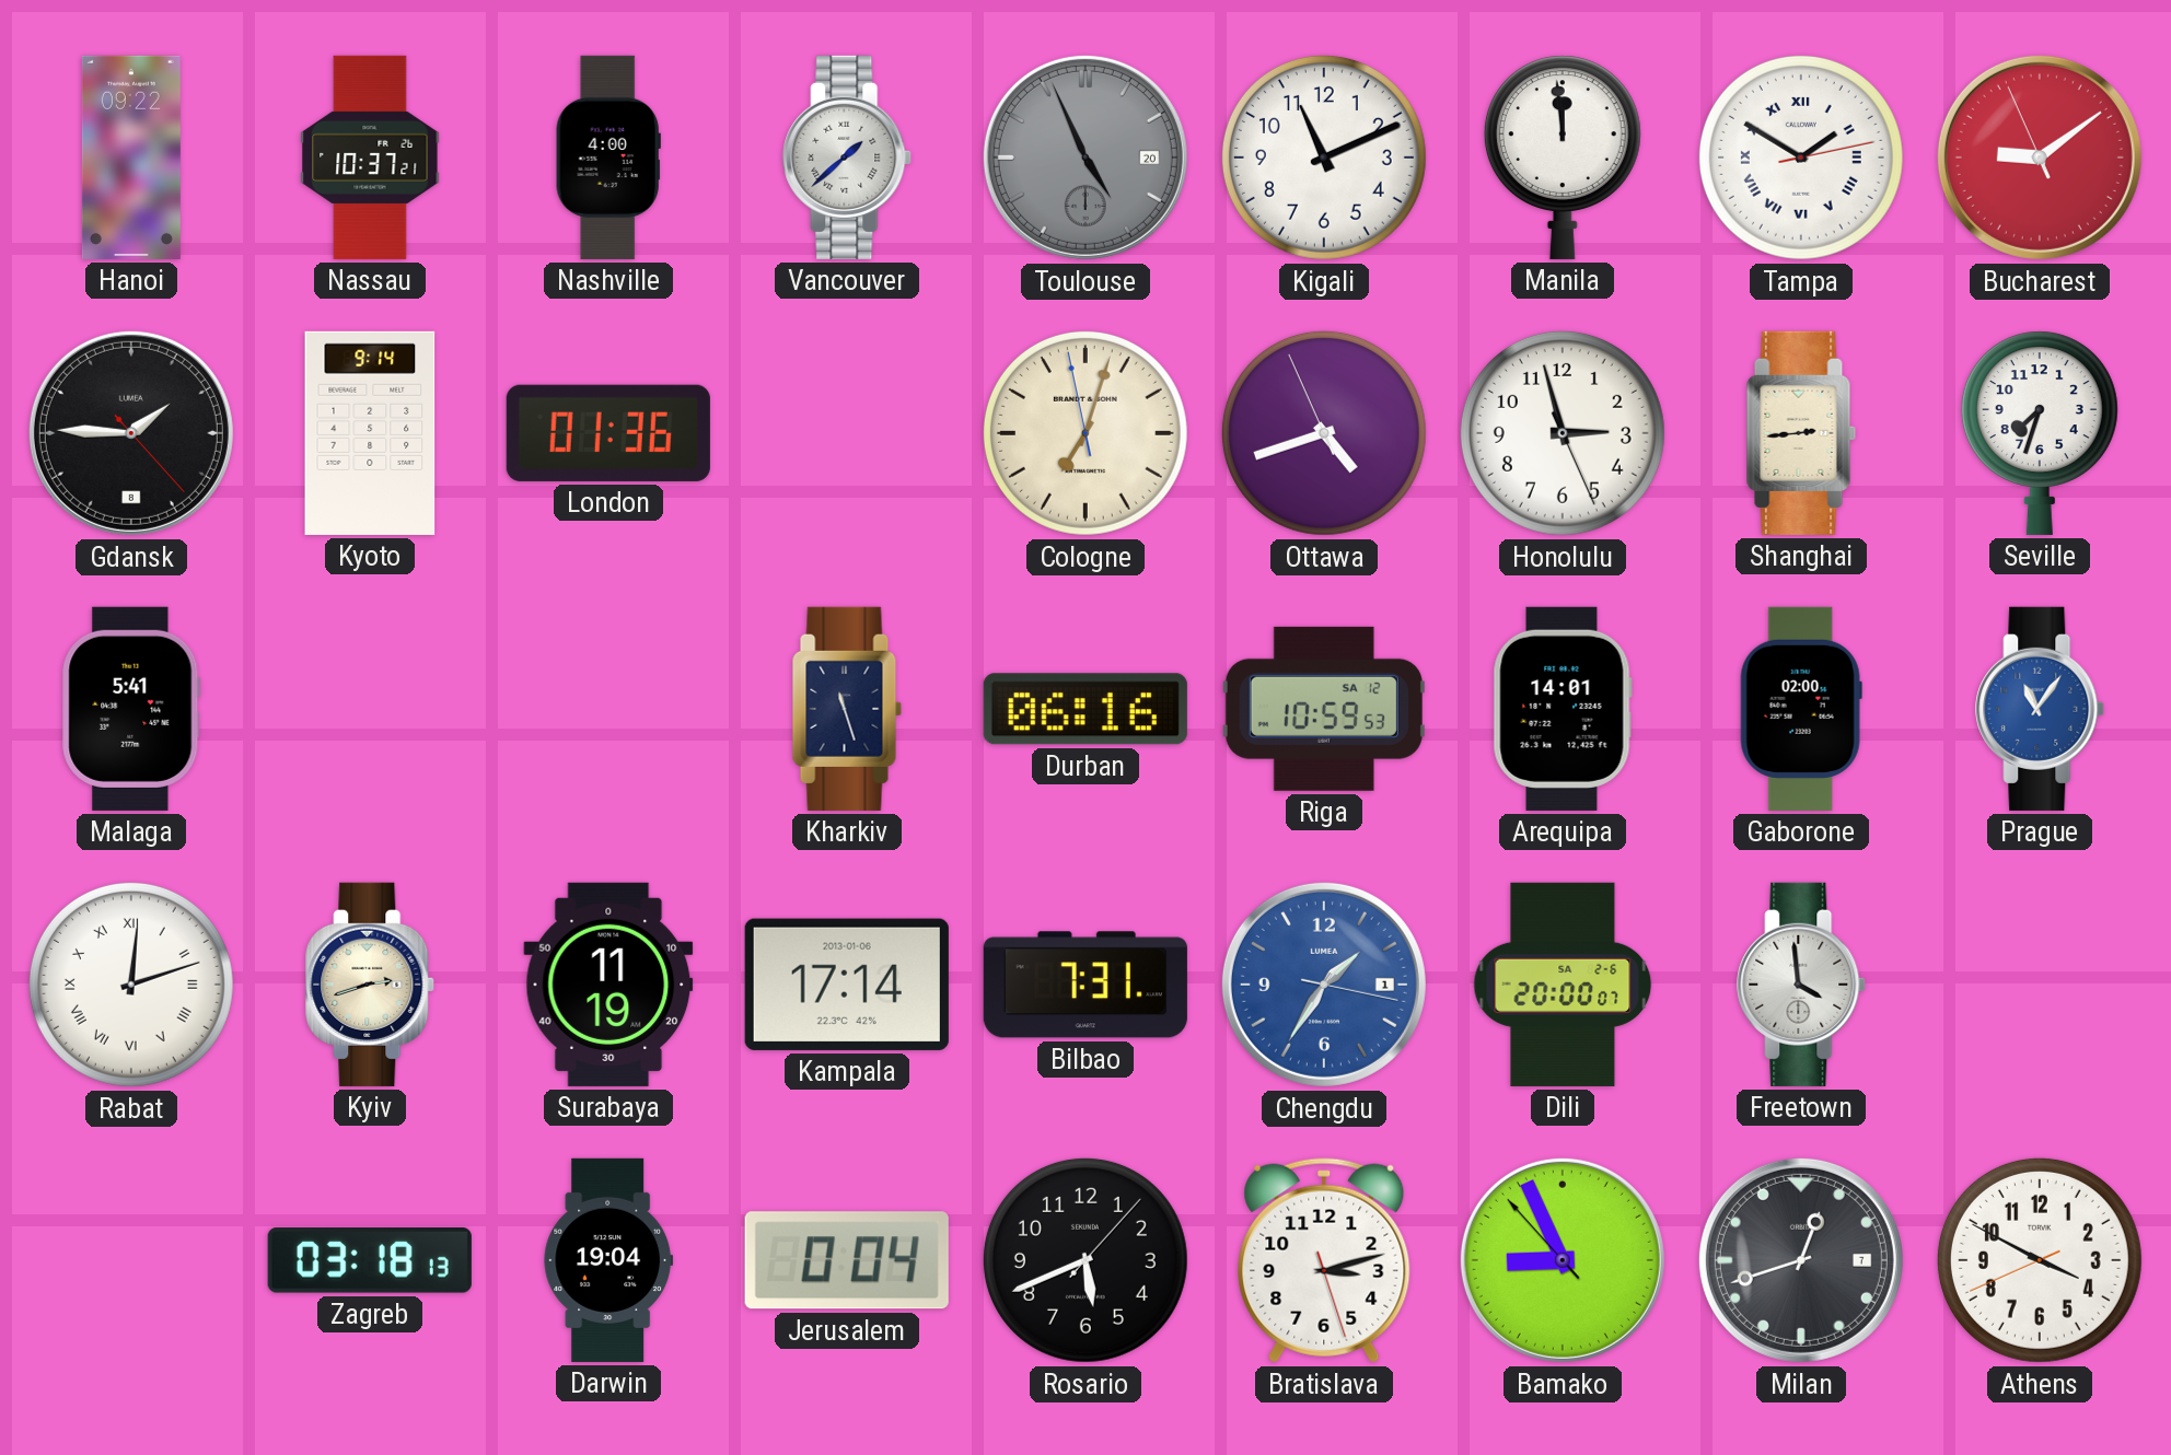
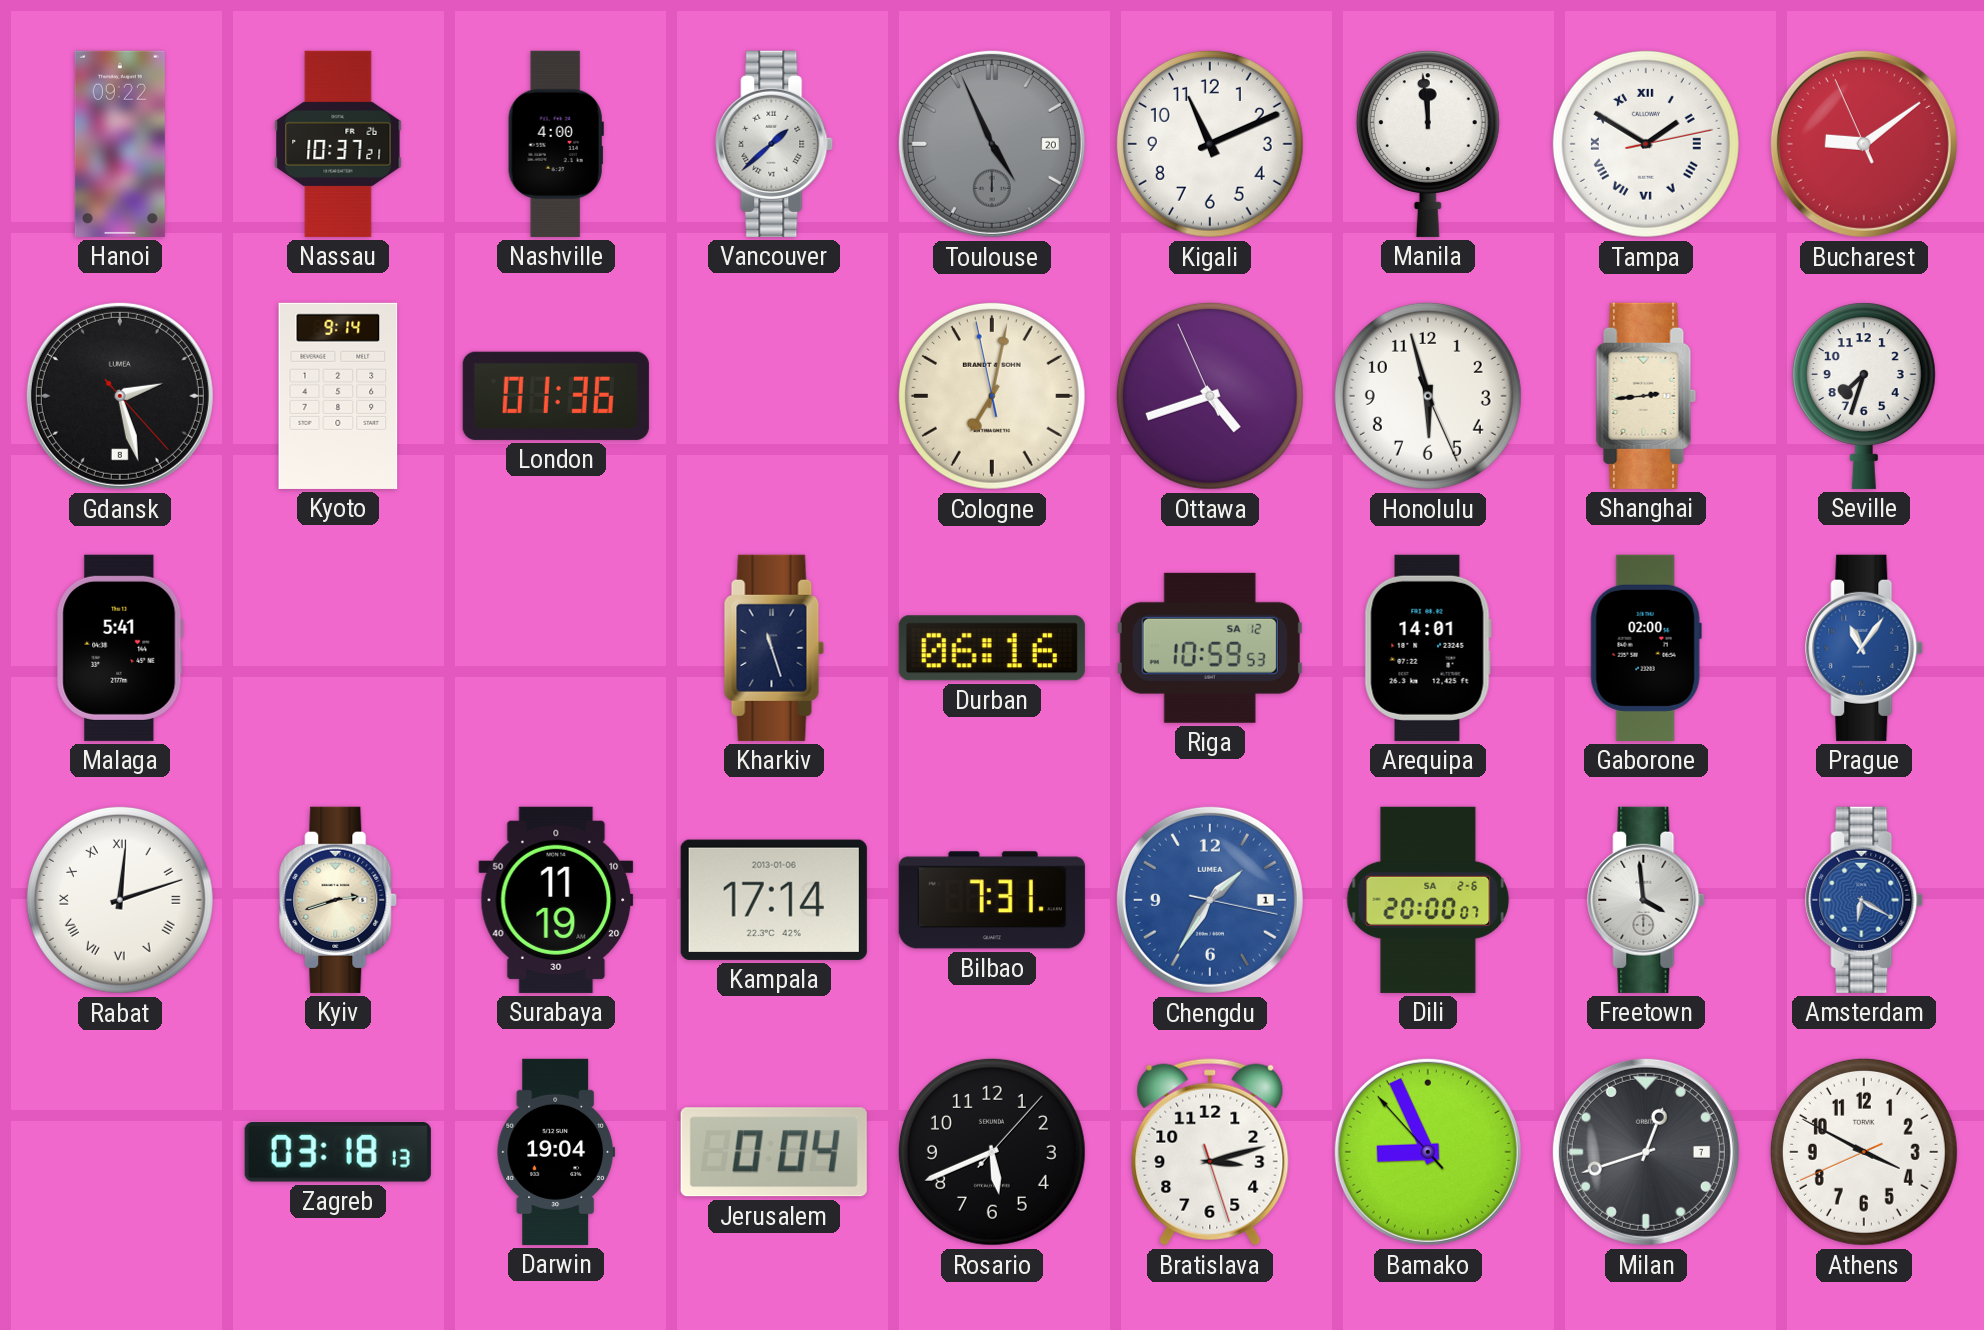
Gdansk: 1:45 -> 2:27
Cologne: 7:02 -> 7:01
Honolulu: 2:57 -> 5:57
Amsterdam: none -> 6:20
